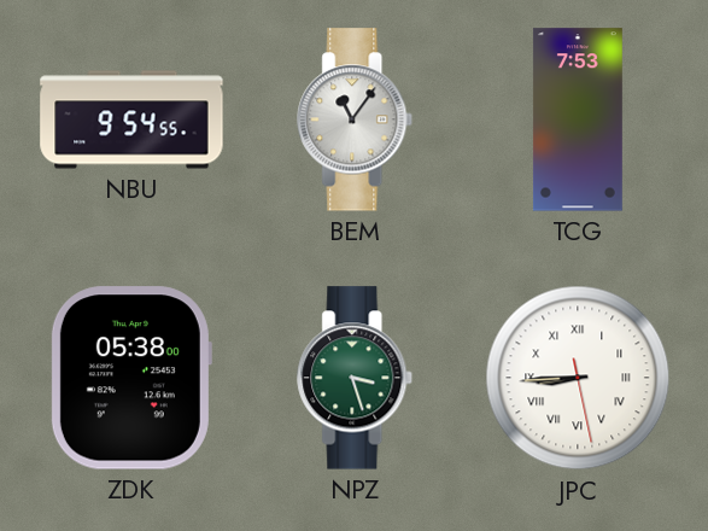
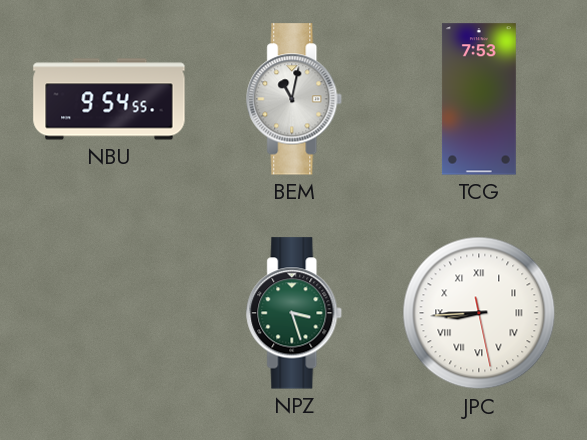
BEM: 11:06 -> 11:02
ZDK: 05:38 -> none
